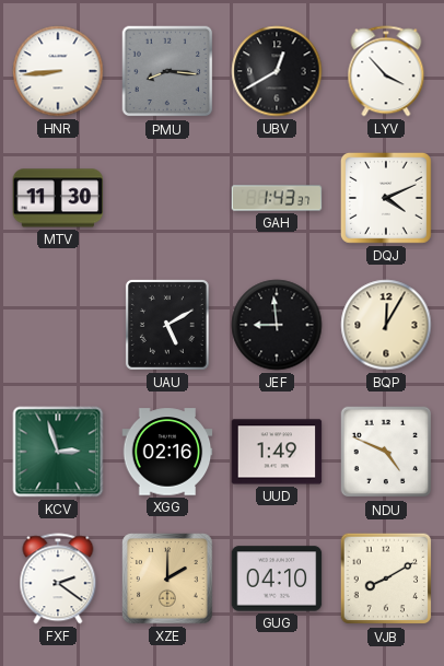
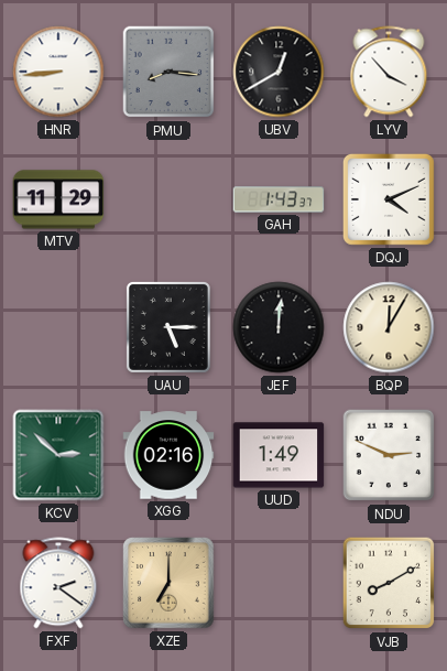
MTV: 11:30 -> 11:29
UAU: 5:10 -> 5:15
JEF: 8:59 -> 12:01
KCV: 2:57 -> 2:52
NDU: 4:49 -> 2:49
XZE: 2:00 -> 7:00
GUG: 04:10 -> none
